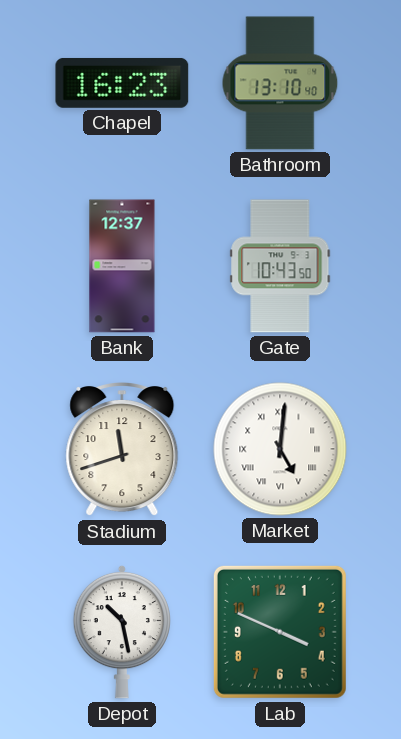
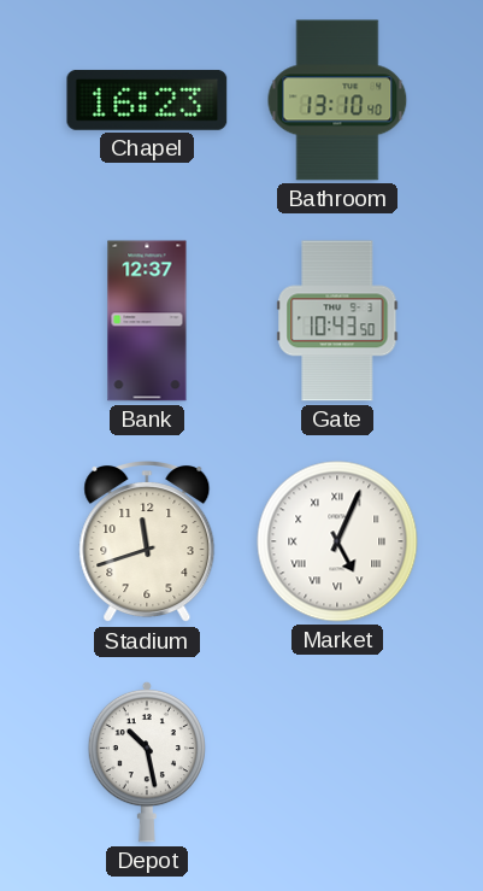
Market: 5:01 -> 5:04
Lab: 3:49 -> none
